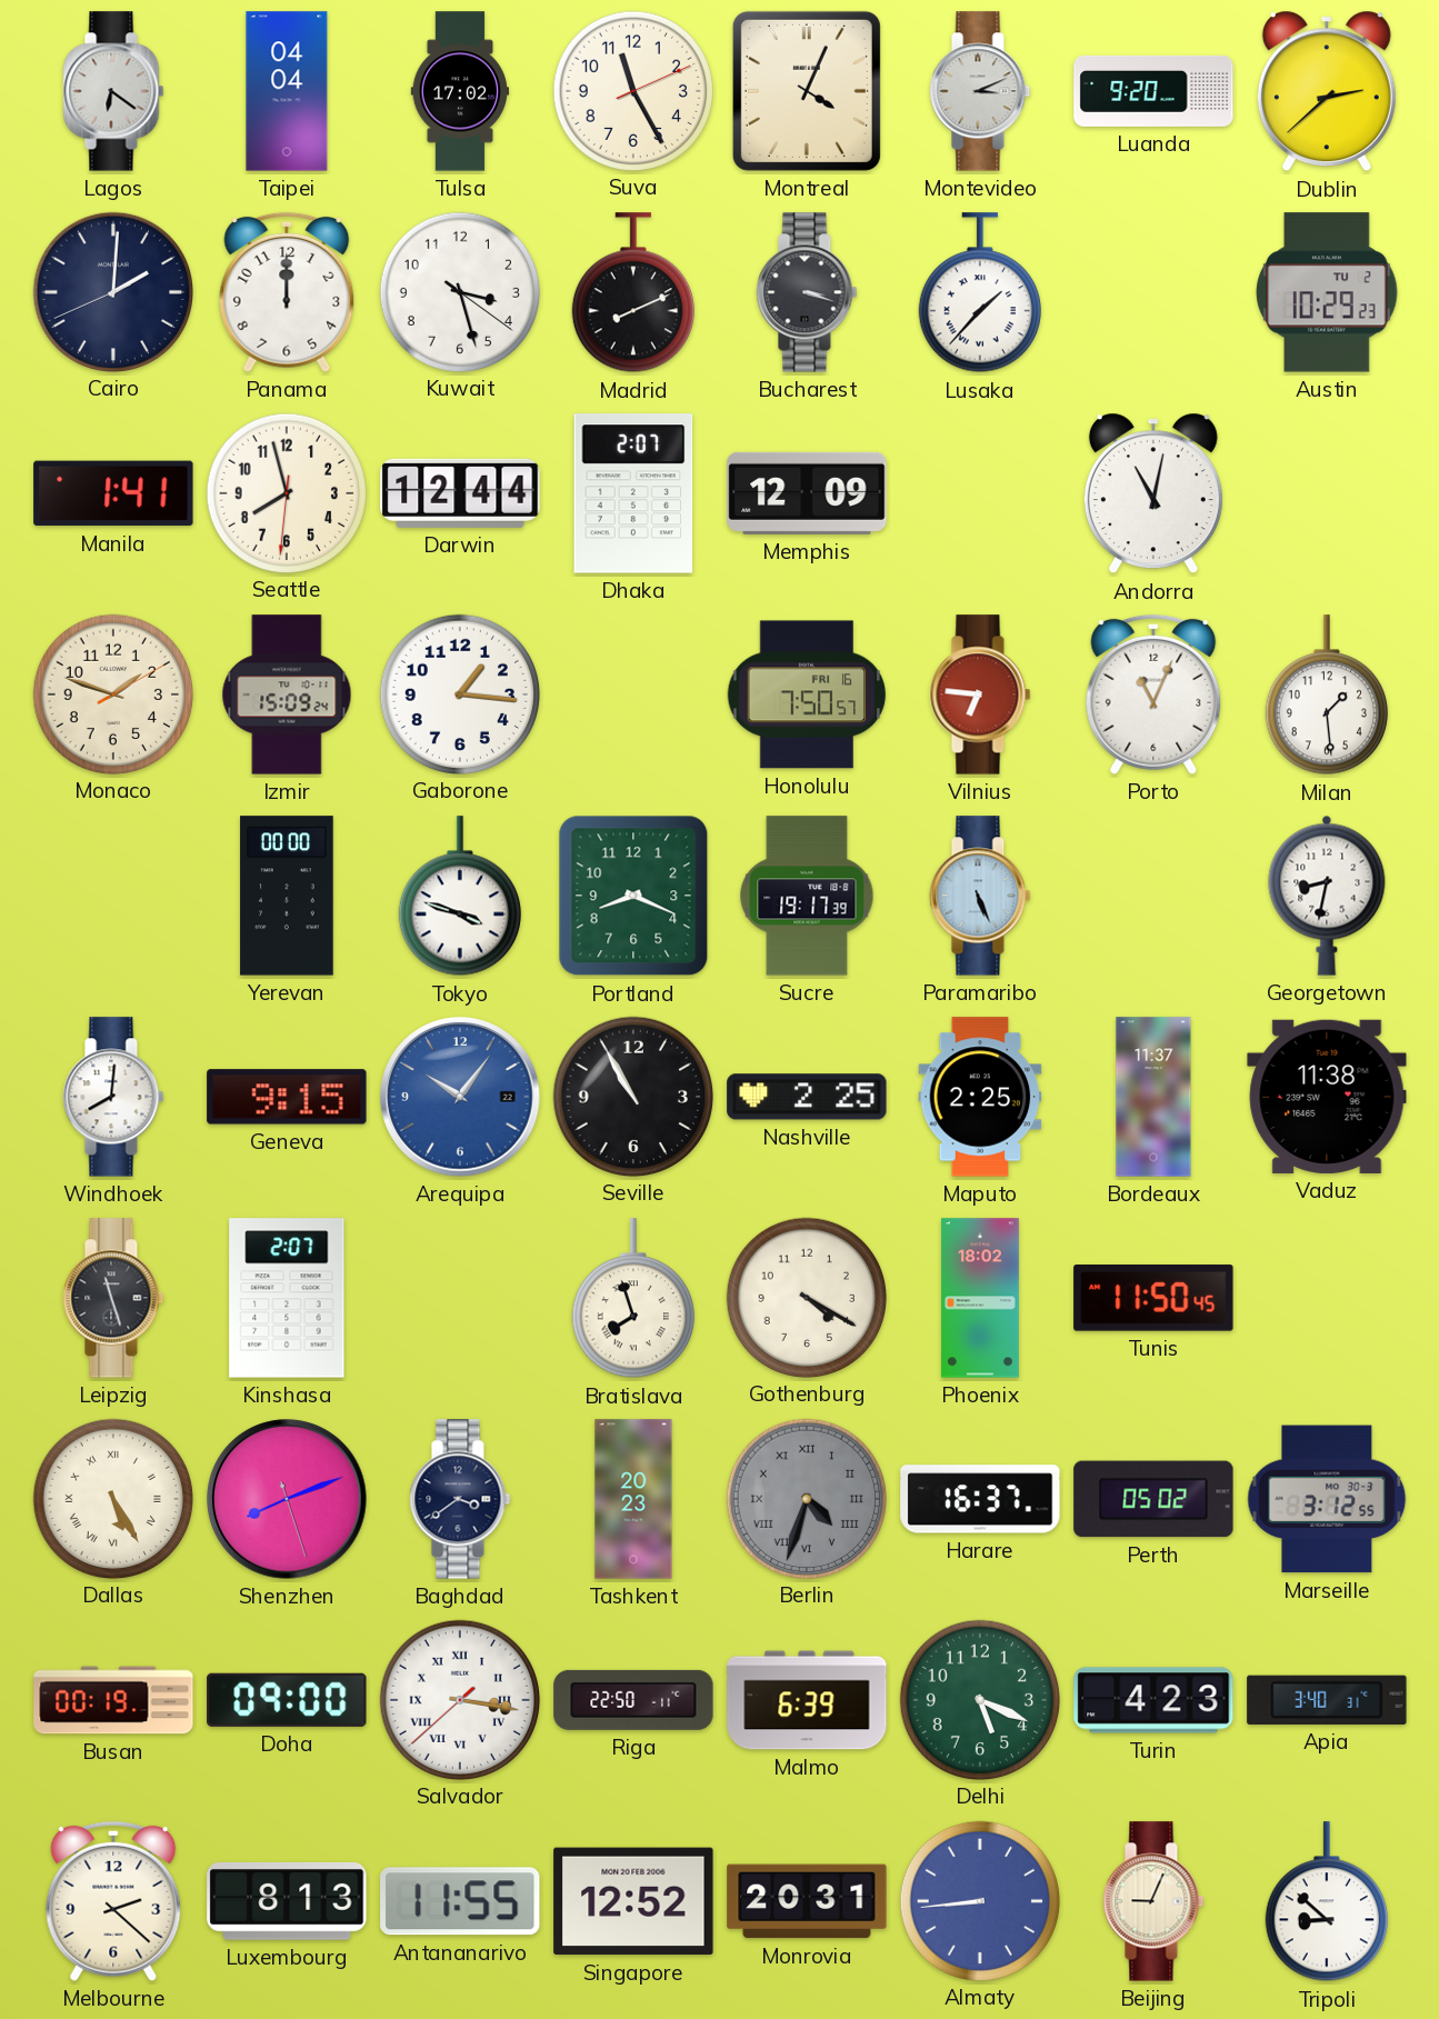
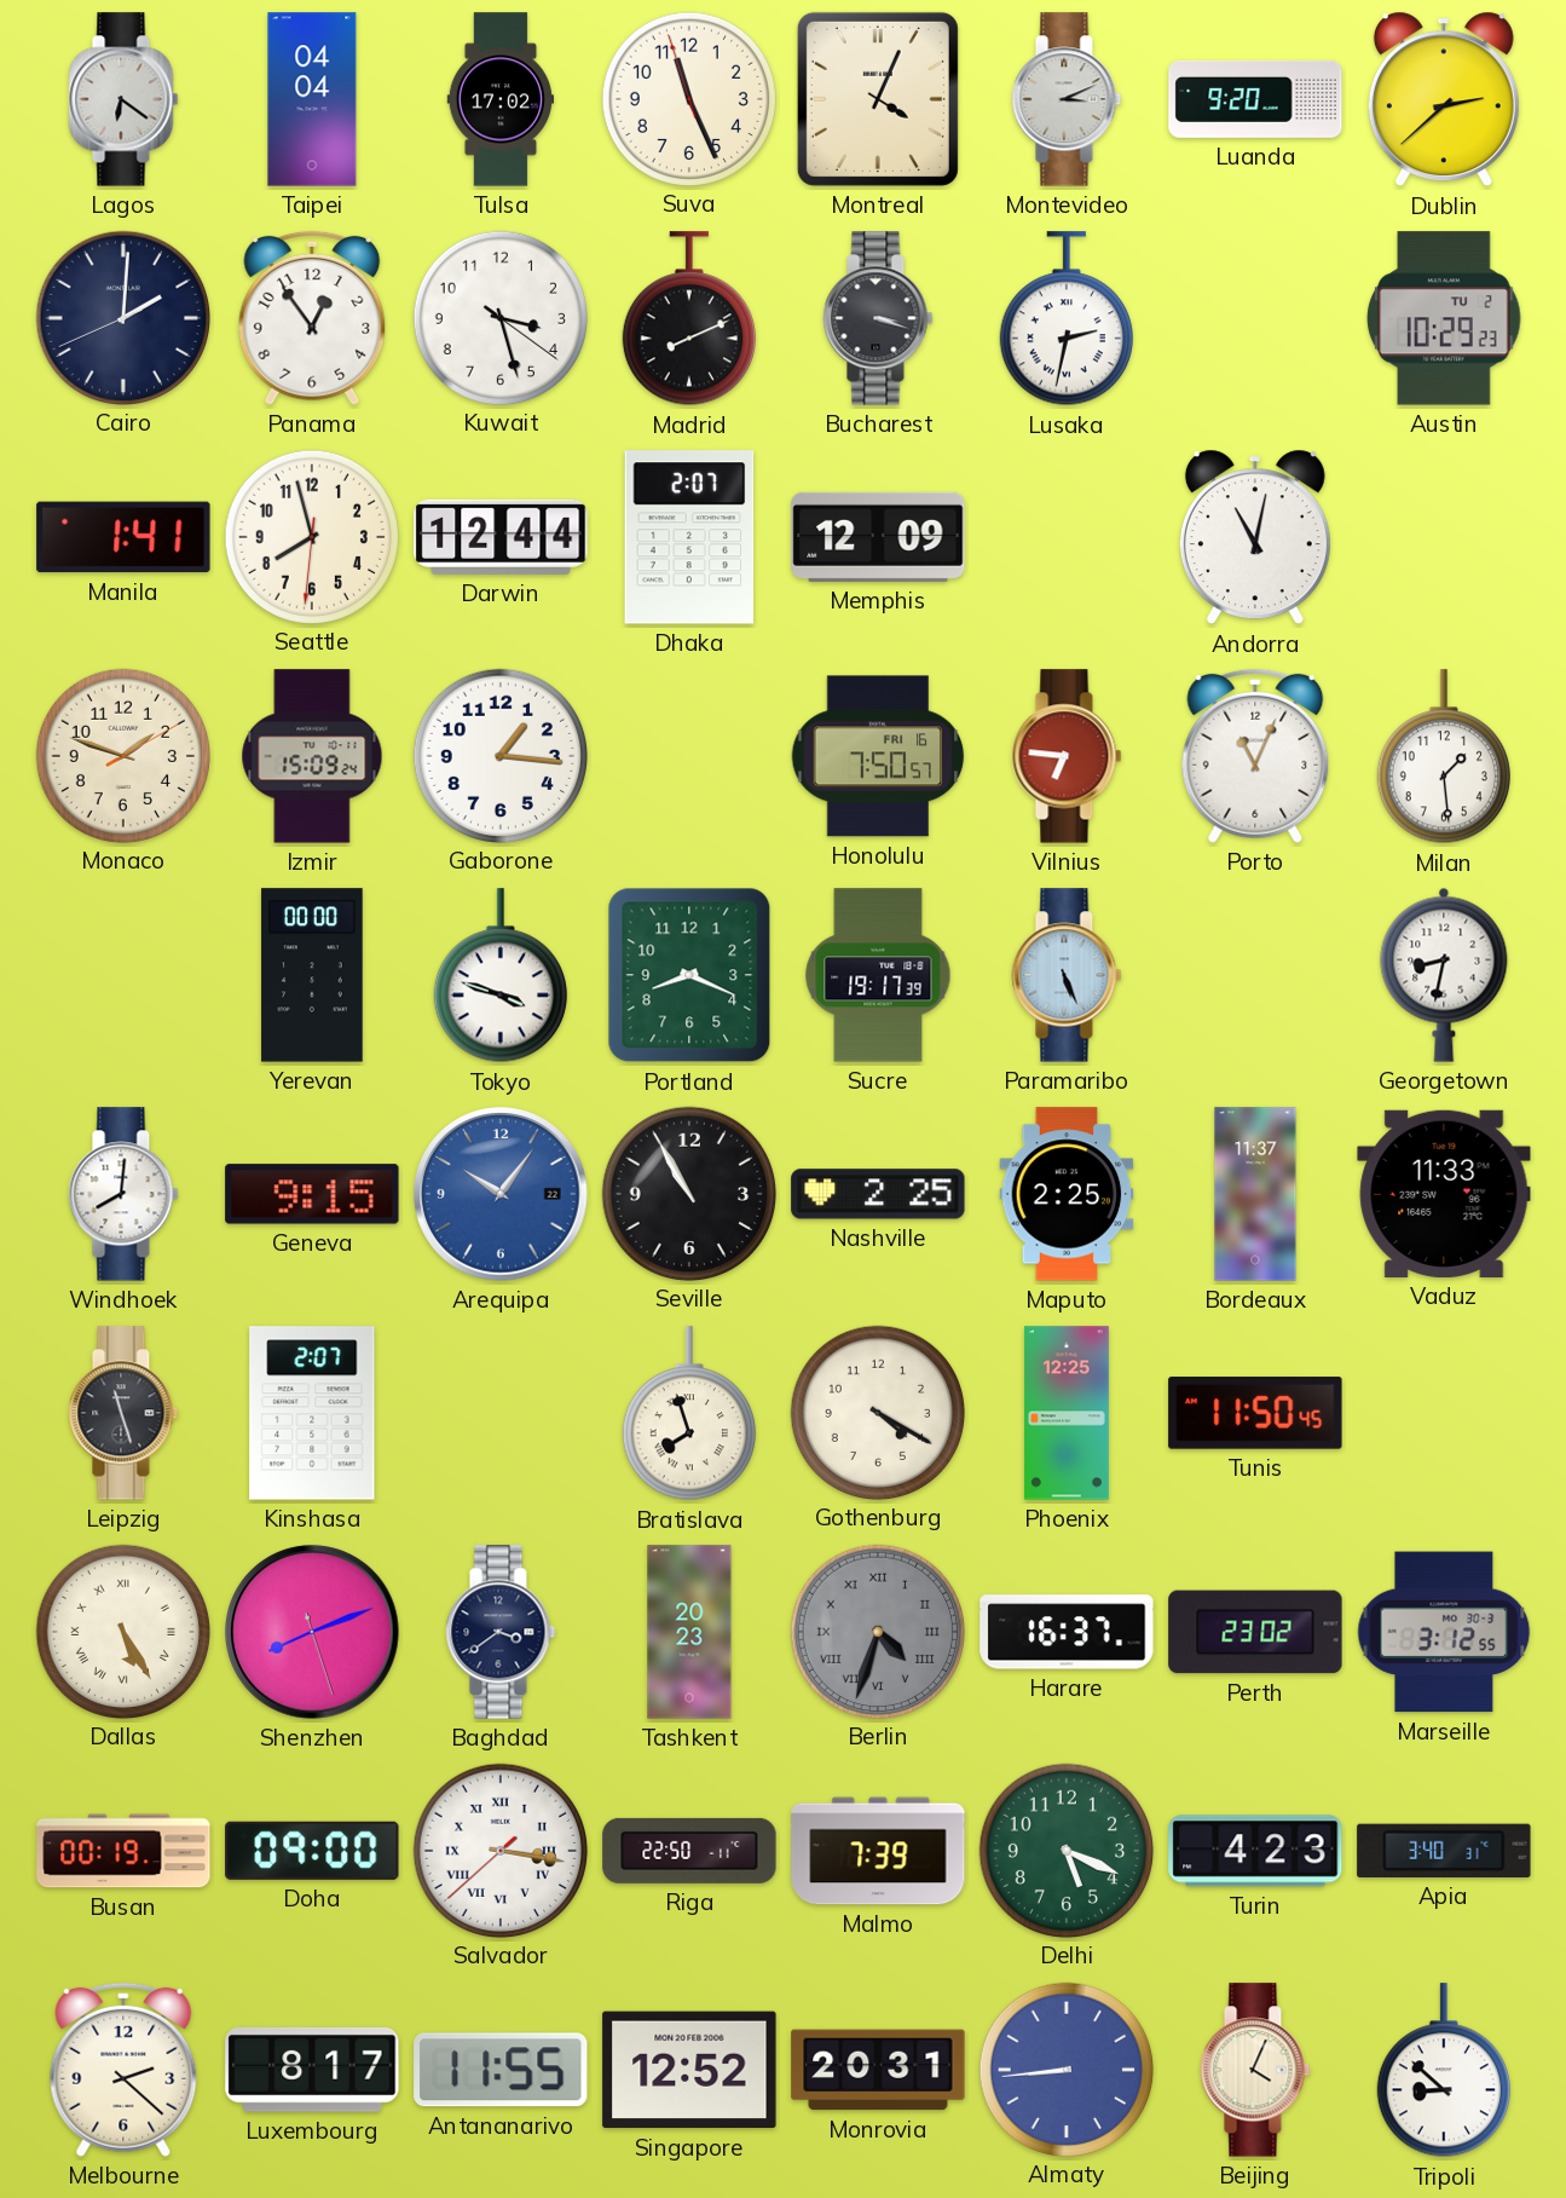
Suva: 11:25:11 -> 11:25:57
Panama: 12:00 -> 12:54
Lusaka: 1:37 -> 2:32
Vaduz: 11:38 -> 11:33
Phoenix: 18:02 -> 12:25
Perth: 05:02 -> 23:02
Malmo: 6:39 -> 7:39
Luxembourg: 8:13 -> 8:17
Beijing: 9:04 -> 4:04
